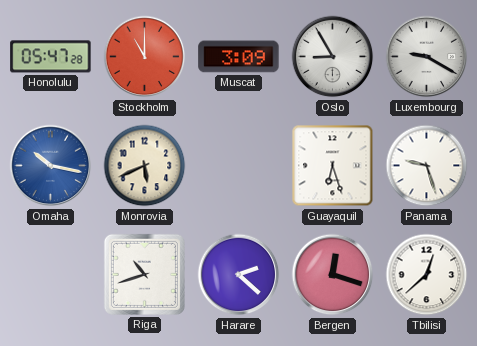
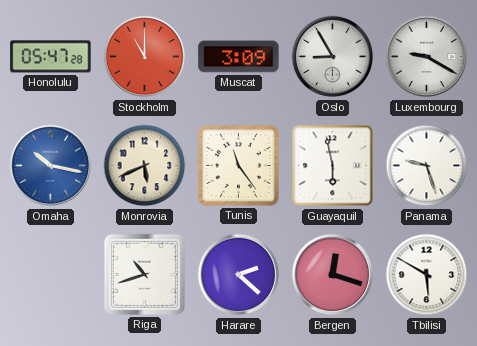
Tunis: none -> 11:24
Guayaquil: 6:27 -> 5:58
Tbilisi: 12:38 -> 5:50
